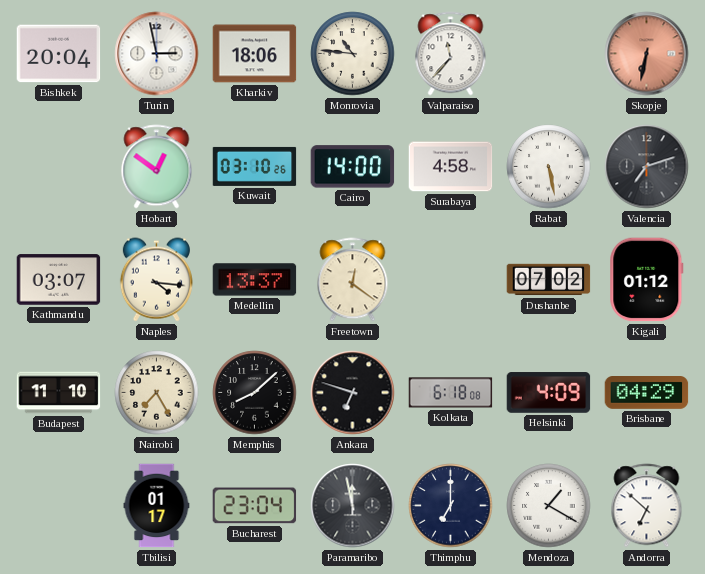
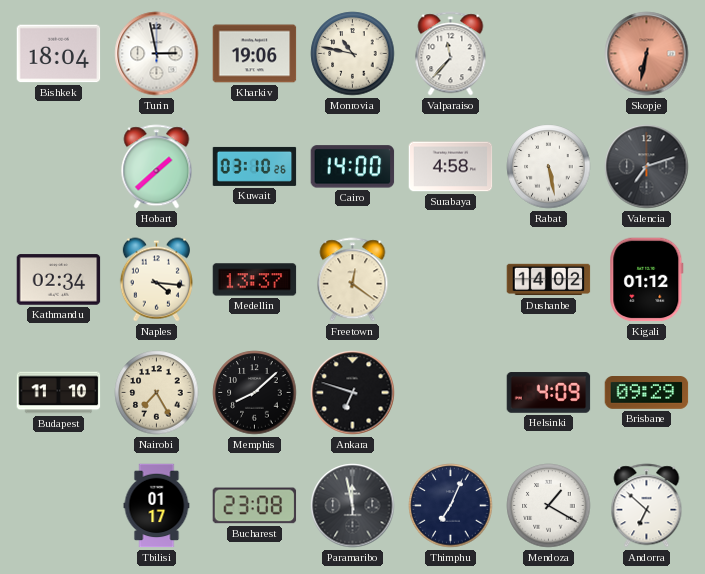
Bishkek: 20:04 -> 18:04
Kharkiv: 18:06 -> 19:06
Monrovia: 10:46 -> 10:47
Hobart: 12:51 -> 1:38
Kathmandu: 03:07 -> 02:34
Dushanbe: 07:02 -> 14:02
Kolkata: 6:18 -> none
Brisbane: 04:29 -> 09:29
Bucharest: 23:04 -> 23:08
Thimphu: 7:00 -> 7:04
